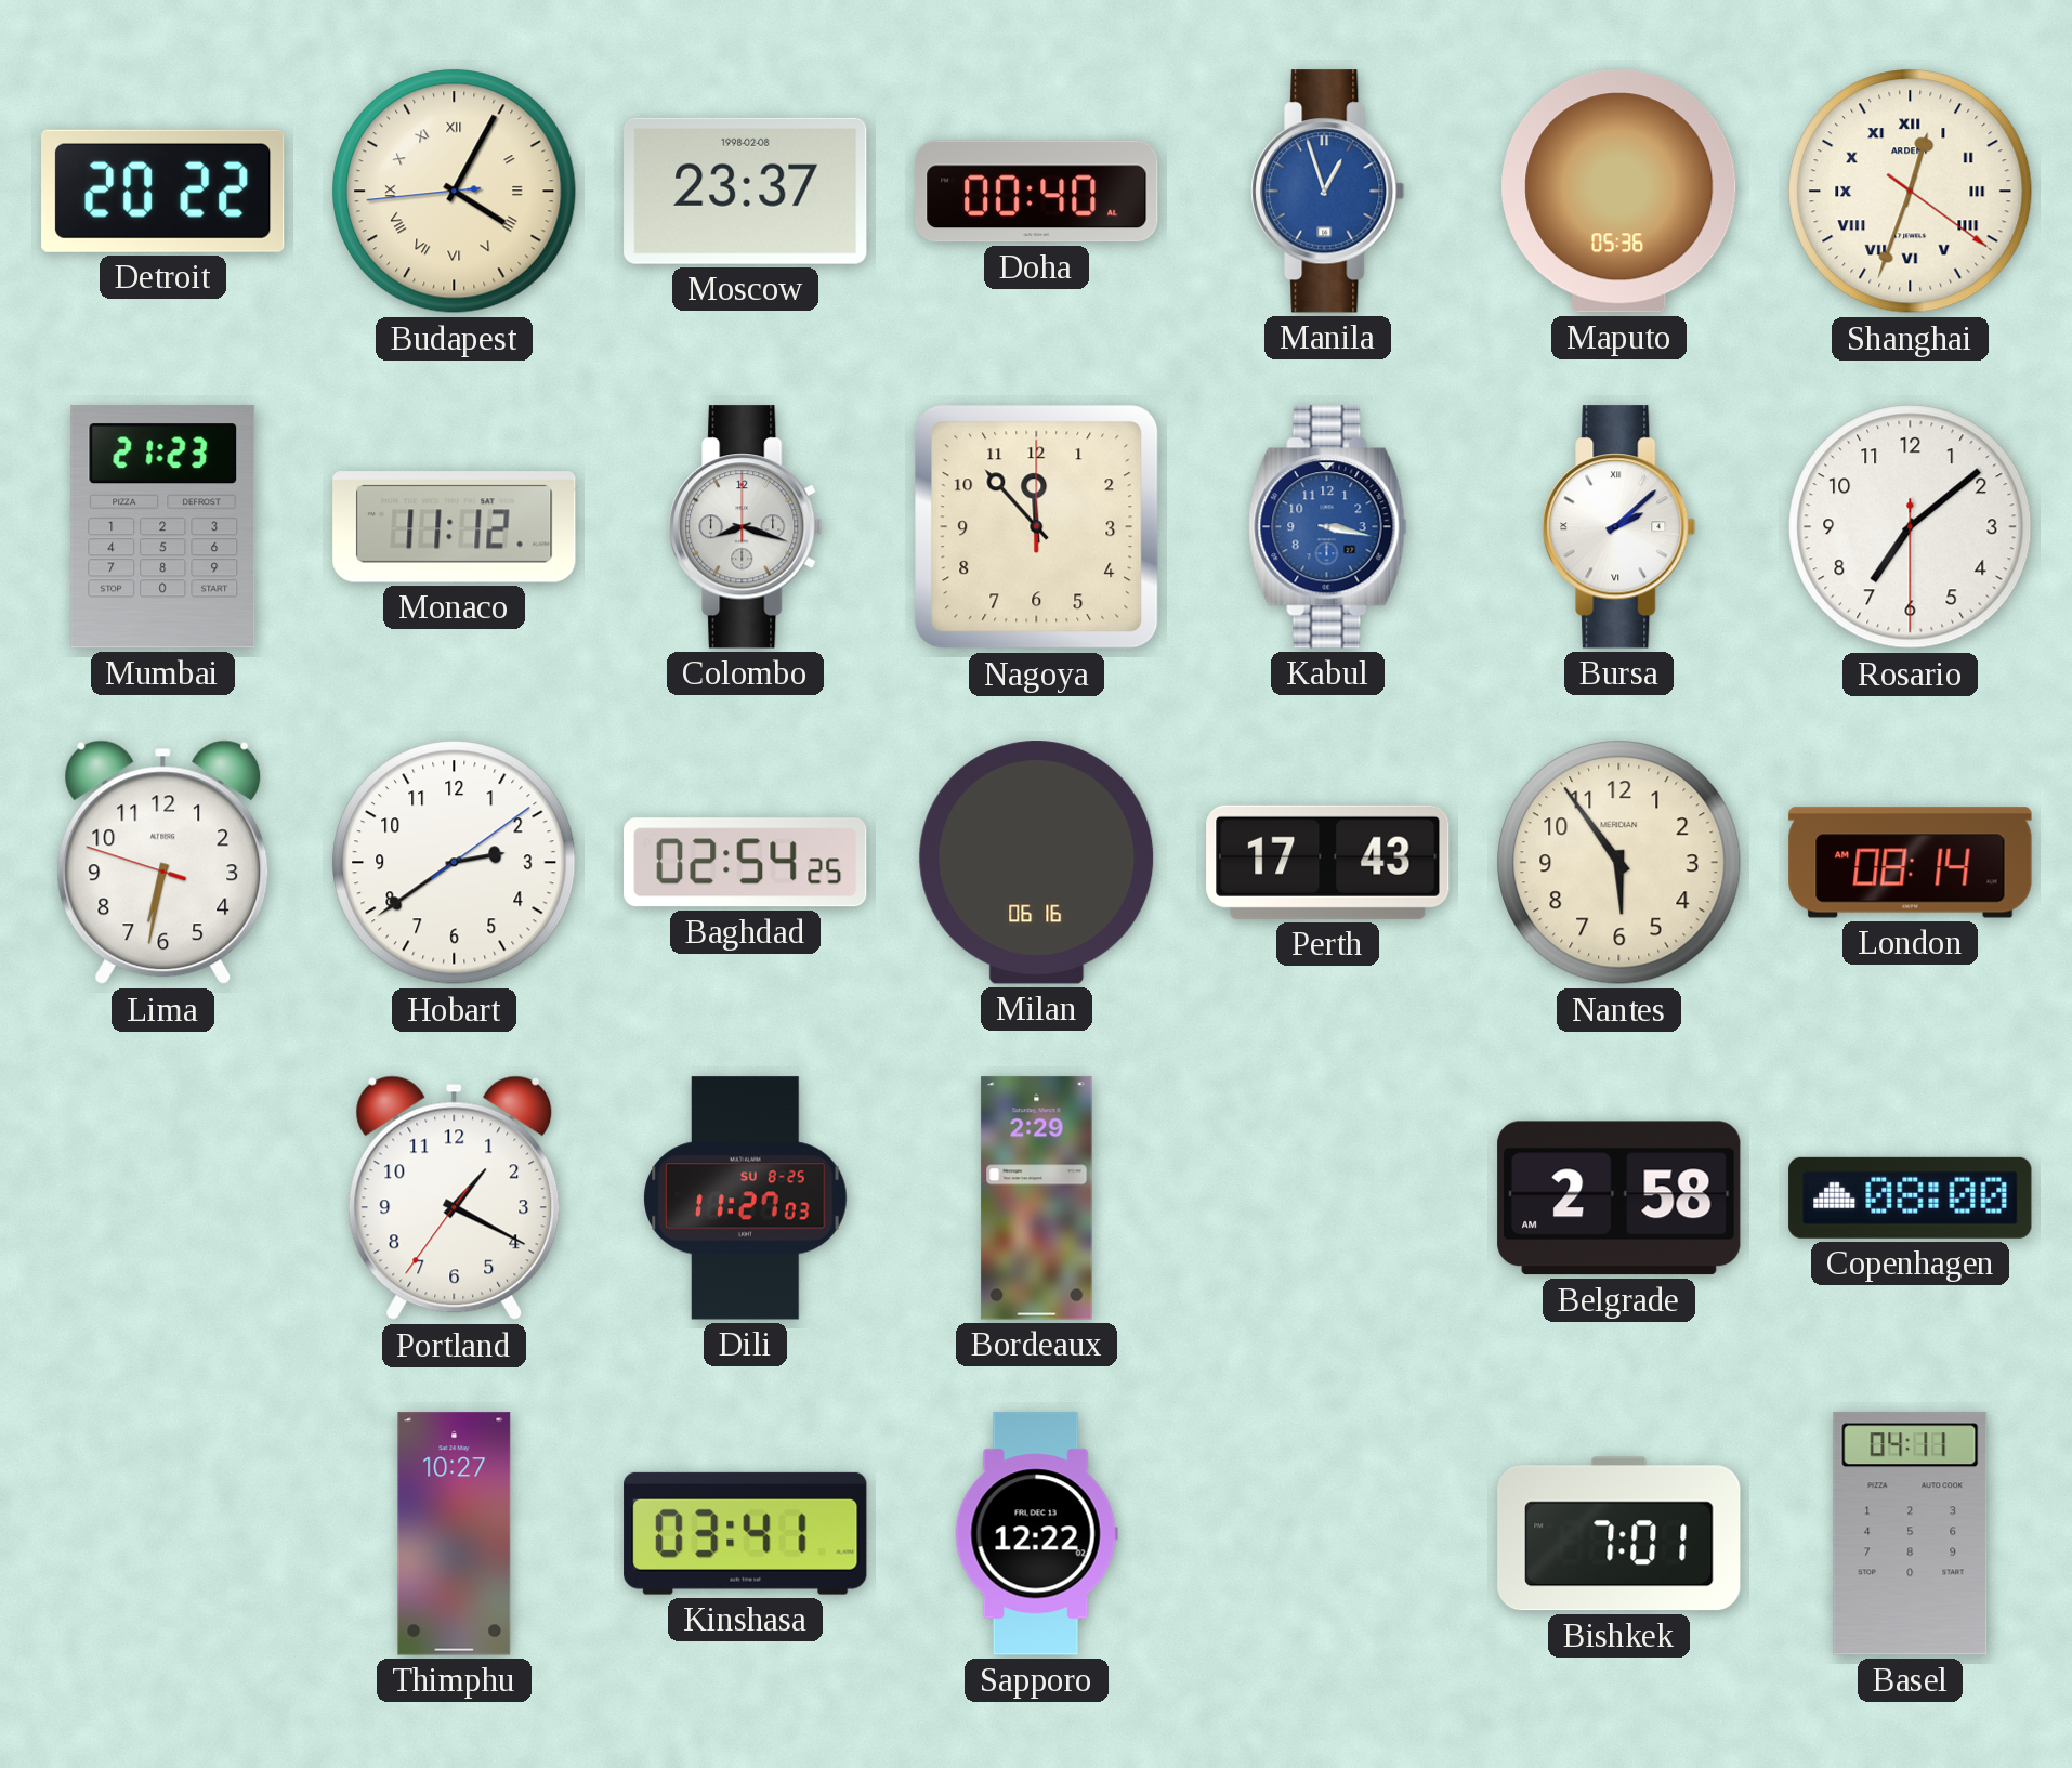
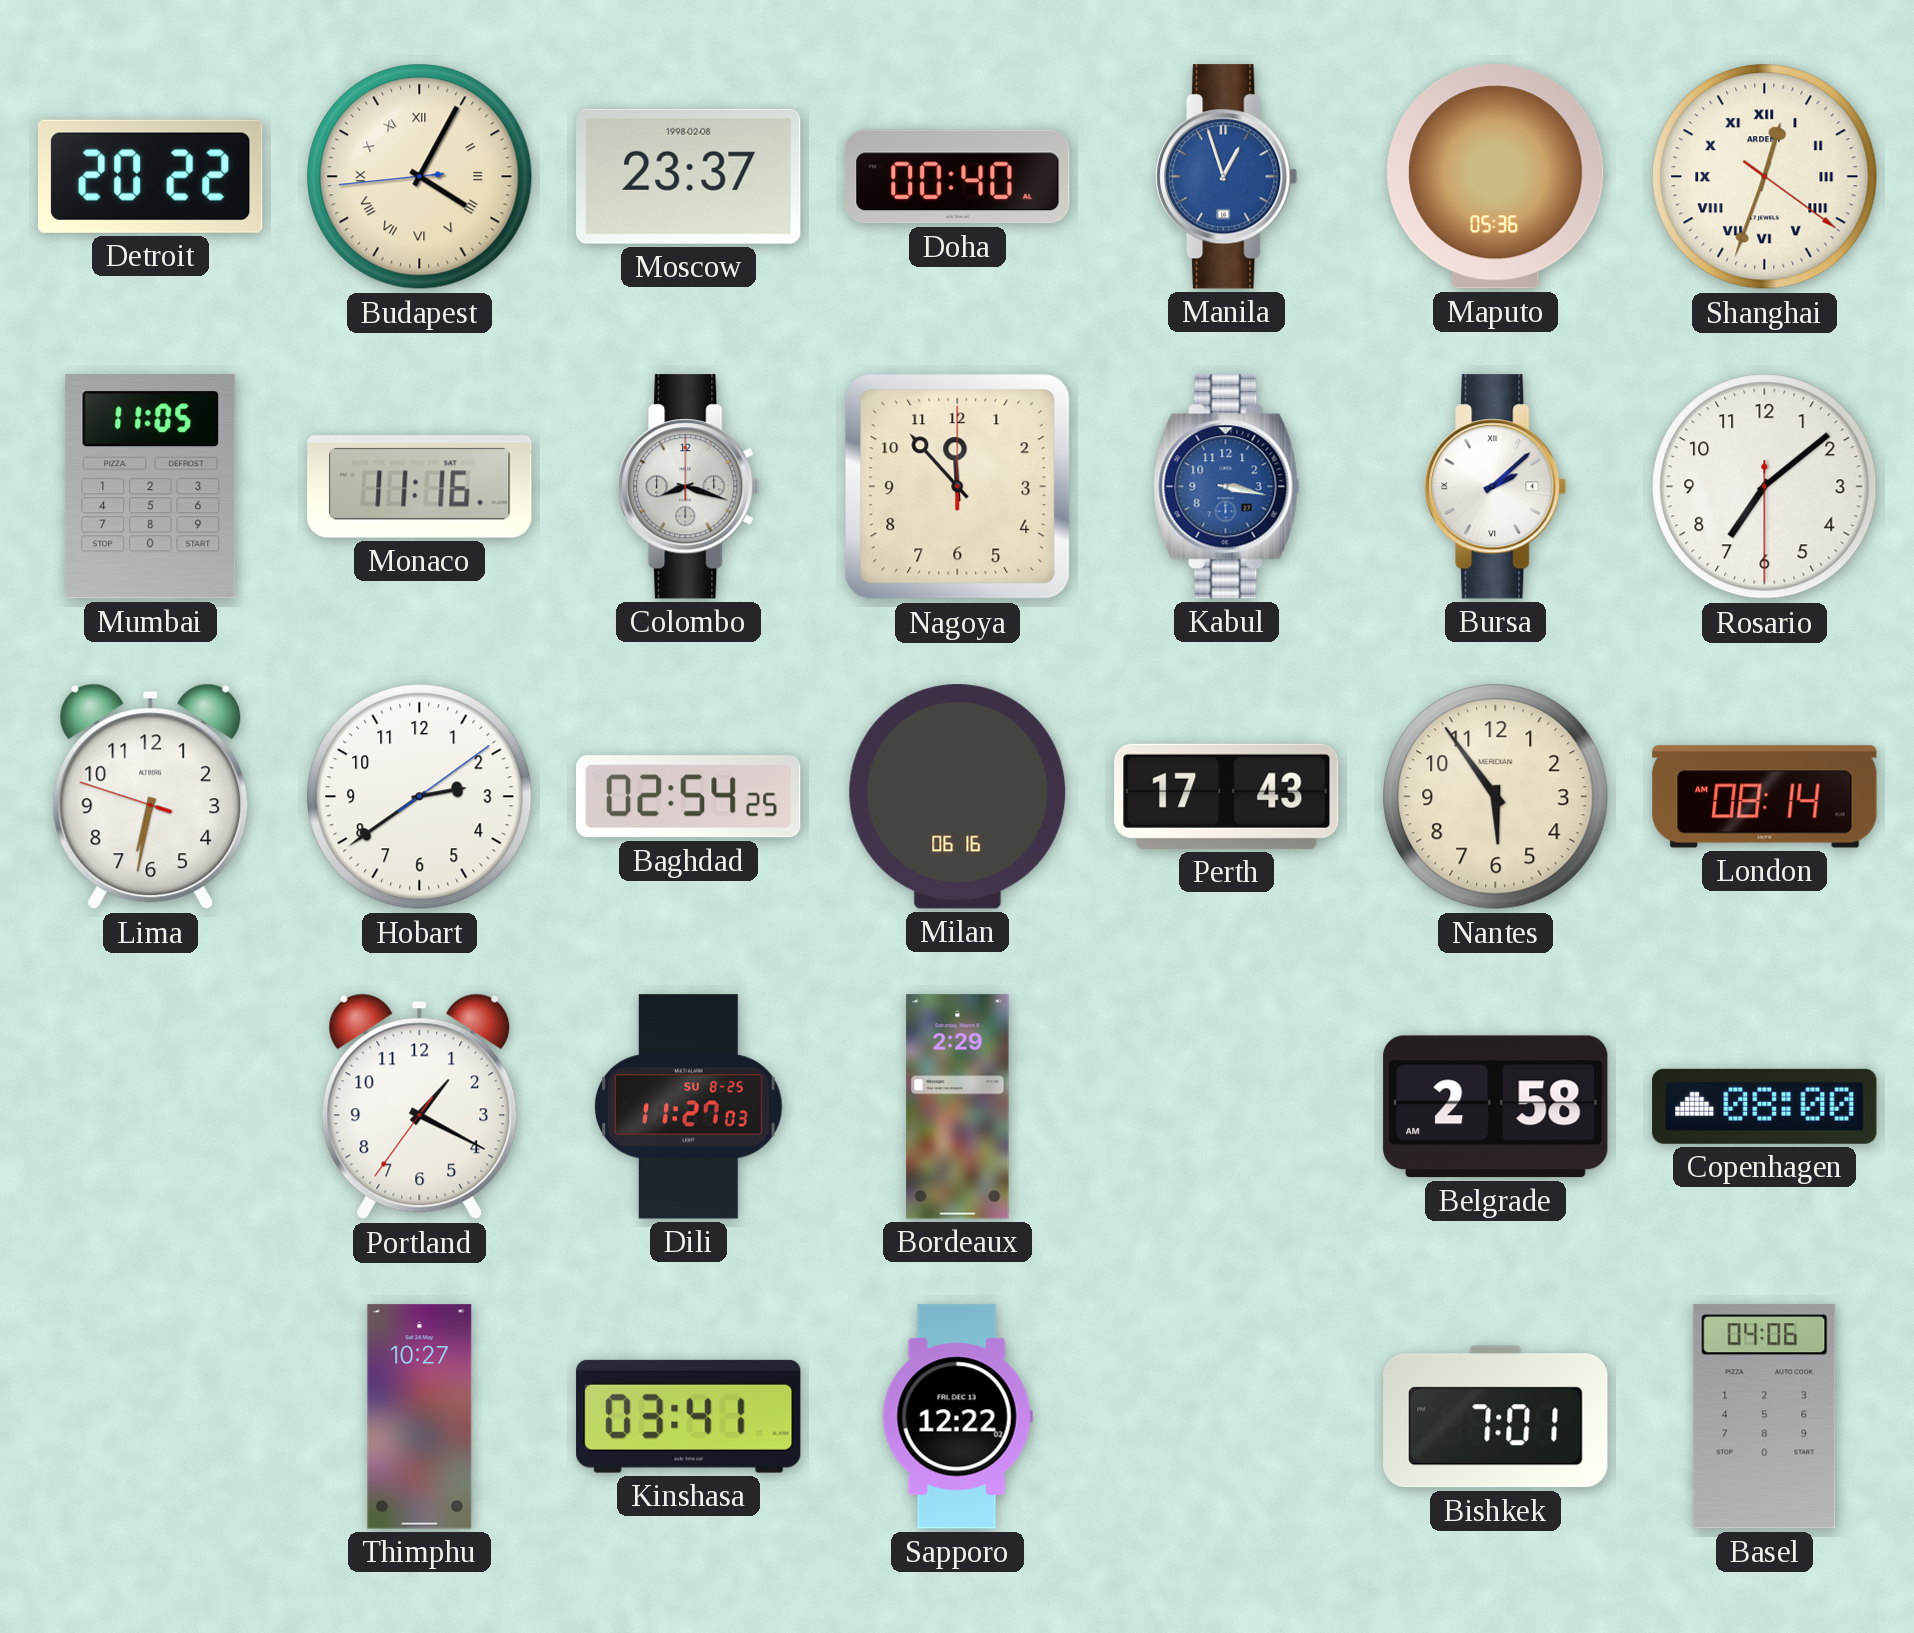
Mumbai: 21:23 -> 11:05
Monaco: 11:12 -> 11:16
Basel: 04:11 -> 04:06
